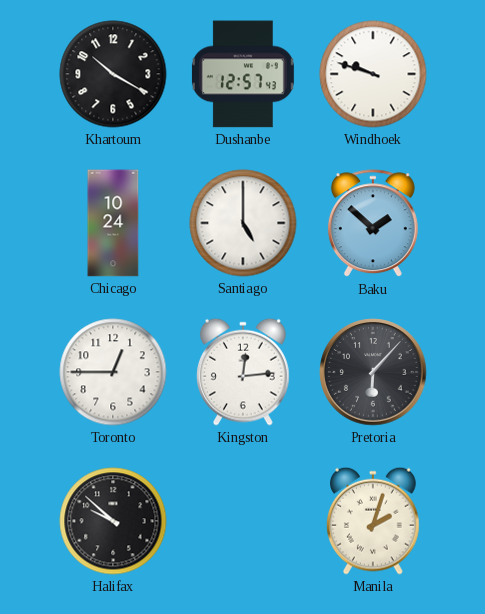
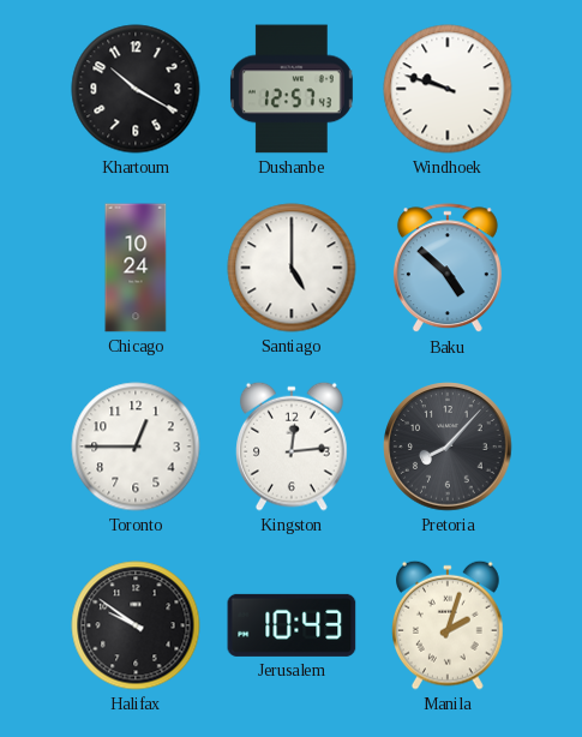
Baku: 1:52 -> 4:52
Pretoria: 6:07 -> 8:07
Halifax: 9:52 -> 9:51
Jerusalem: none -> 10:43
